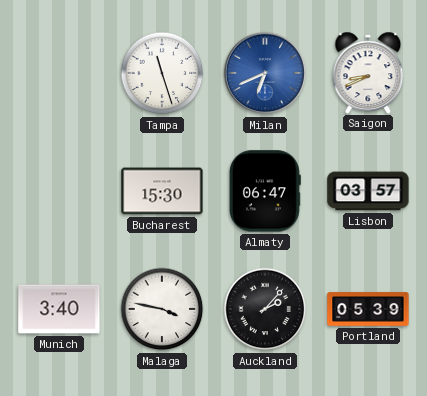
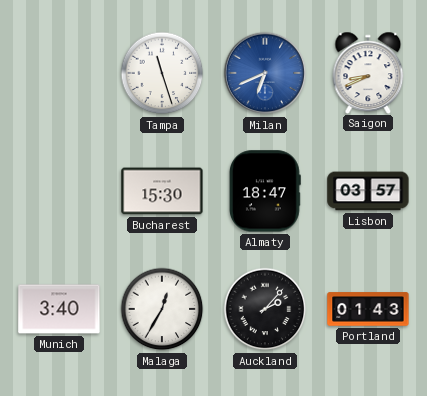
Almaty: 06:47 -> 18:47
Malaga: 3:47 -> 12:35
Portland: 05:39 -> 01:43
